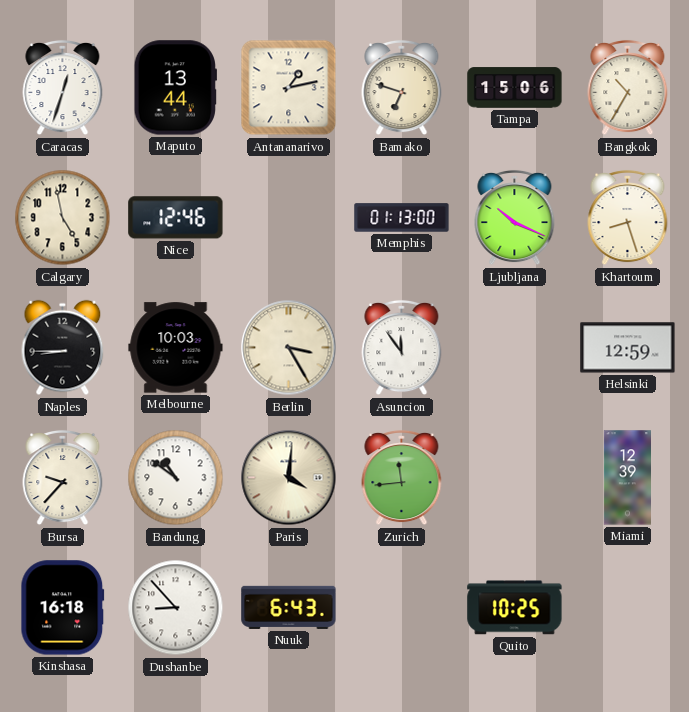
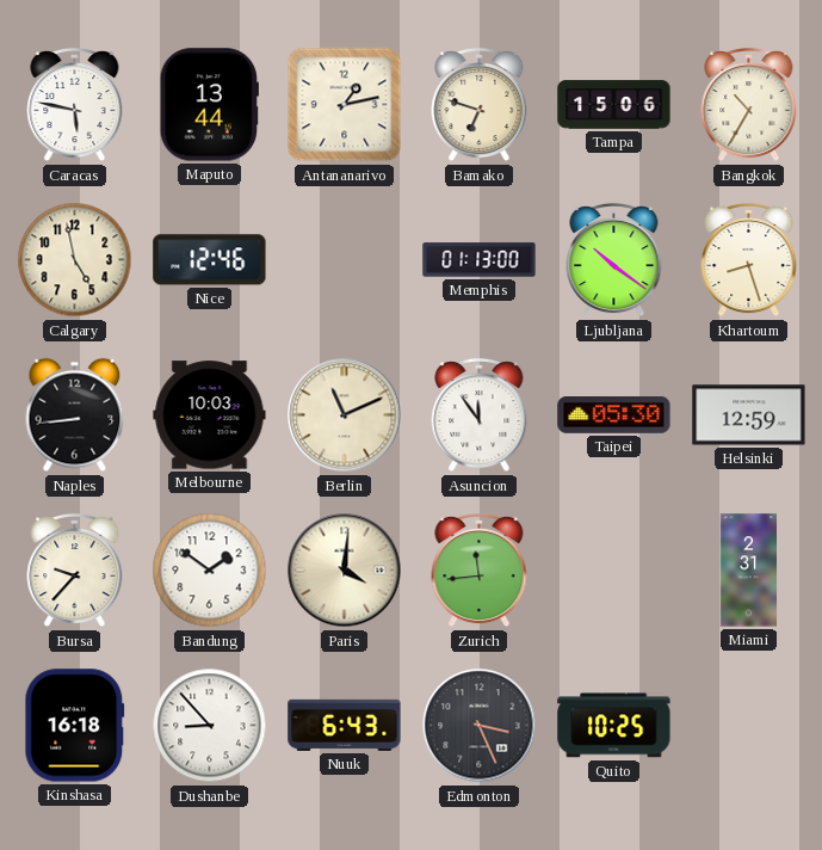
Caracas: 12:33 -> 5:47
Ljubljana: 10:19 -> 10:21
Naples: 8:45 -> 8:44
Berlin: 3:25 -> 11:11
Taipei: none -> 05:30
Bandung: 10:51 -> 1:51
Miami: 12:39 -> 2:31
Edmonton: none -> 3:26
